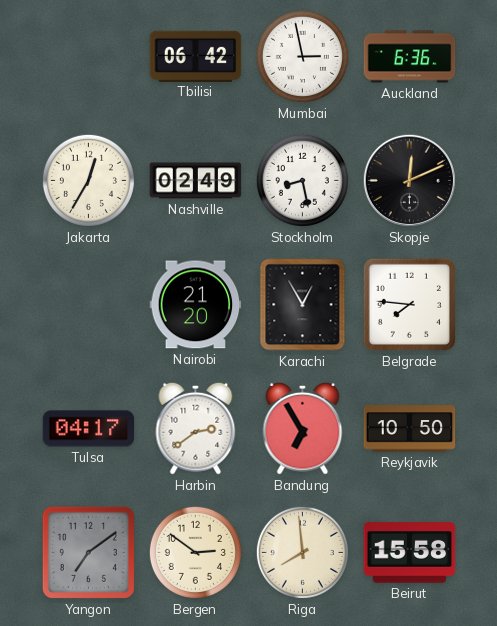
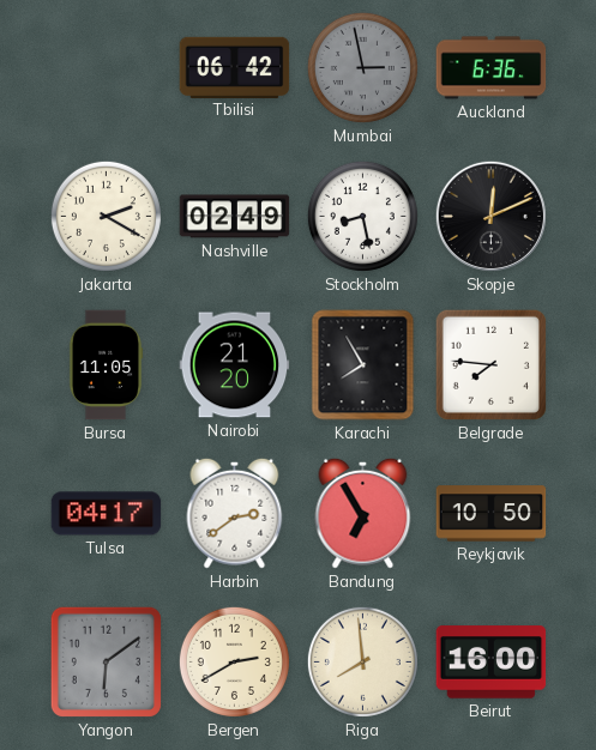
Mumbai dial: white -> grey
Jakarta: 12:35 -> 2:20
Bursa: none -> 11:05
Karachi: 12:55 -> 7:55
Yangon: 7:09 -> 6:09
Bergen: 2:51 -> 2:40
Beirut: 15:58 -> 16:00
